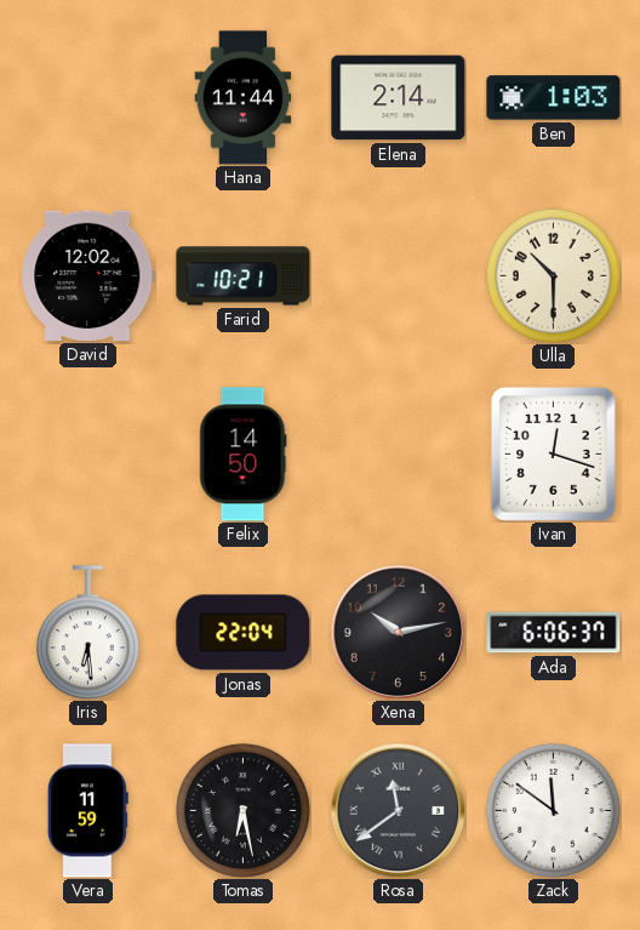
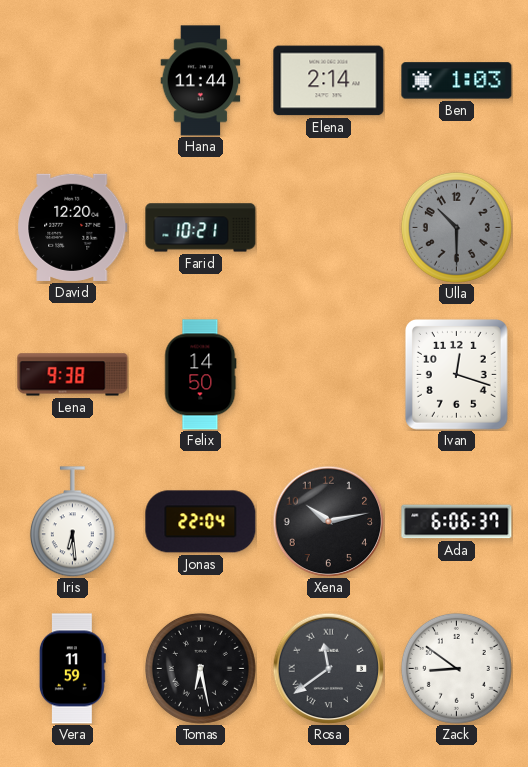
David: 12:02 -> 12:20
Ulla dial: cream -> grey
Lena: none -> 9:38
Zack: 11:51 -> 8:51
